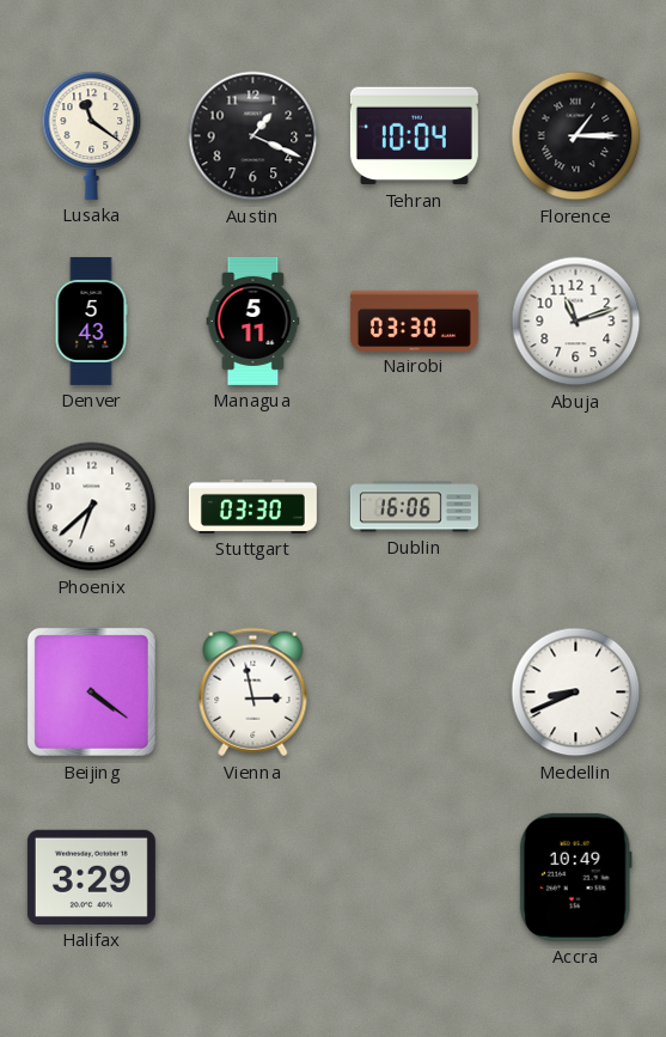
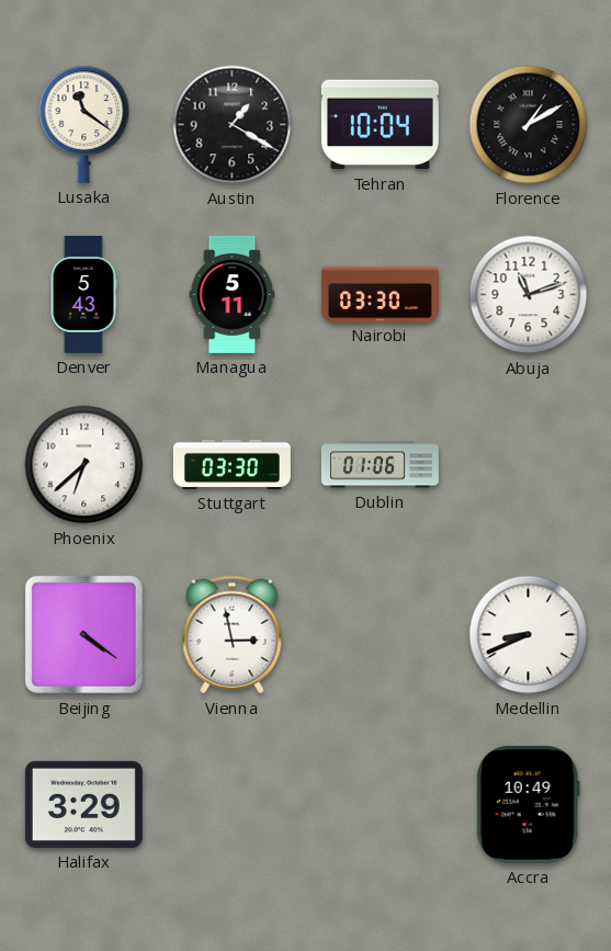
Austin: 1:19 -> 1:20
Florence: 1:15 -> 1:10
Dublin: 16:06 -> 01:06
